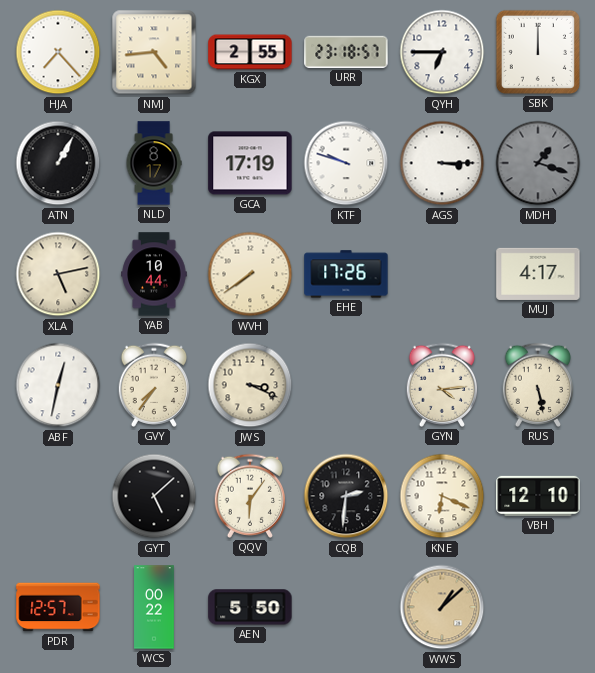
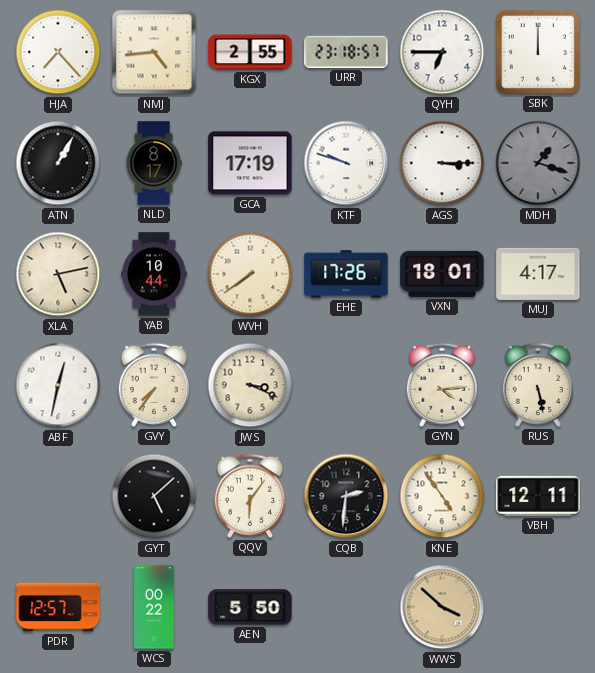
VXN: none -> 18:01
KNE: 6:19 -> 4:54
VBH: 12:10 -> 12:11
WWS: 1:08 -> 3:52
